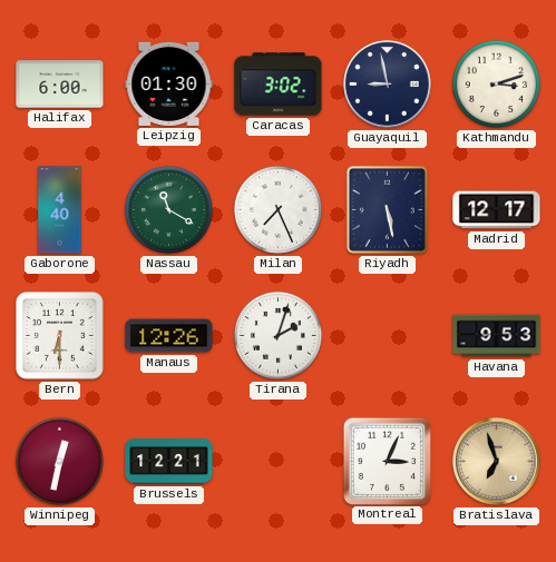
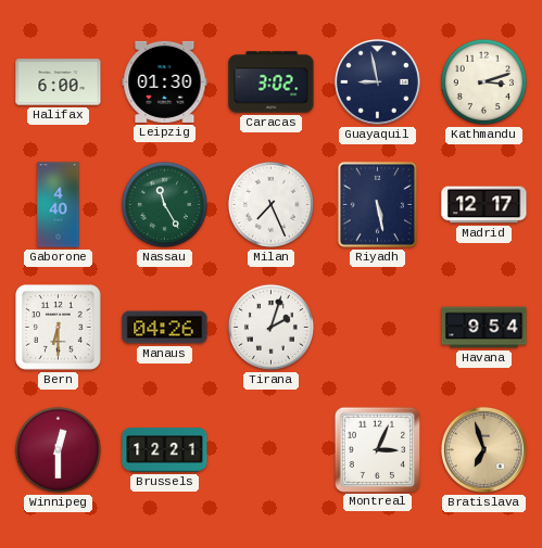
Nassau: 11:20 -> 11:25
Manaus: 12:26 -> 04:26
Havana: 9:53 -> 9:54
Winnipeg: 12:32 -> 12:30
